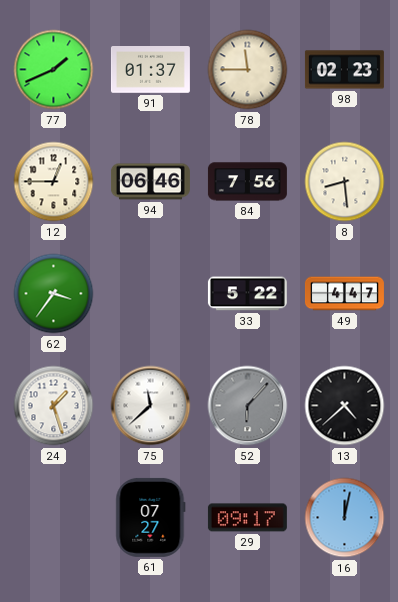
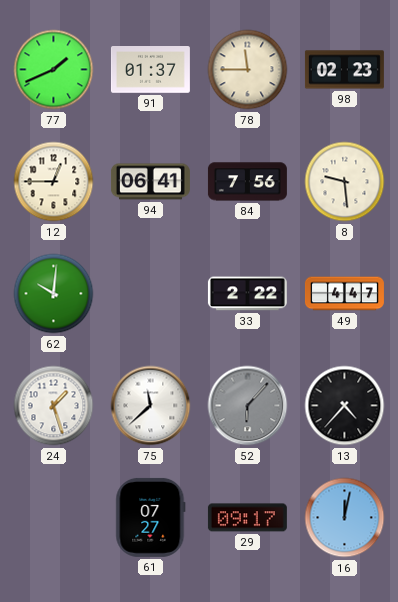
94: 06:46 -> 06:41
8: 8:29 -> 9:29
62: 3:36 -> 10:01
33: 5:22 -> 2:22
13: 4:38 -> 4:37
